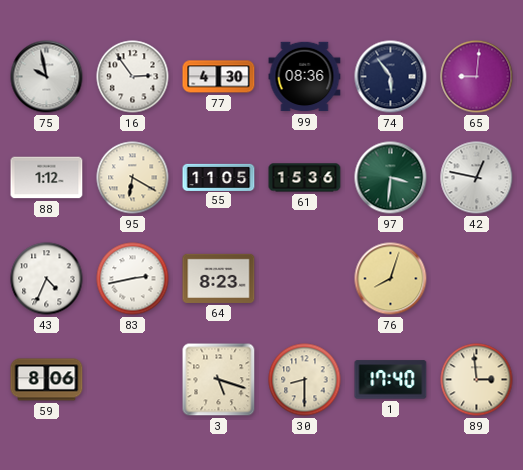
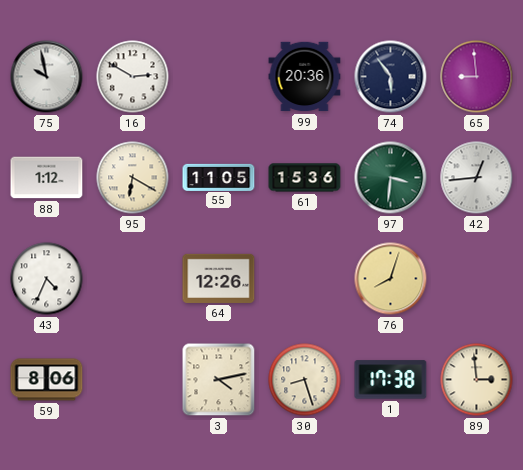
16: 2:54 -> 2:50
77: 4:30 -> none
99: 08:36 -> 20:36
65: 9:01 -> 8:59
42: 12:47 -> 12:44
83: 2:43 -> none
64: 8:23 -> 12:26
3: 5:18 -> 4:13
30: 8:30 -> 8:27
1: 17:40 -> 17:38
